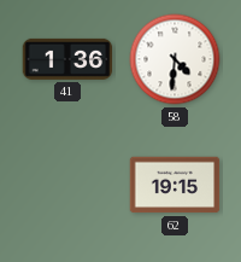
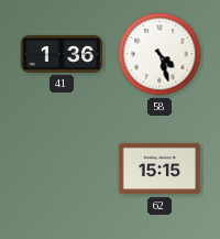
58: 4:31 -> 4:27
62: 19:15 -> 15:15
